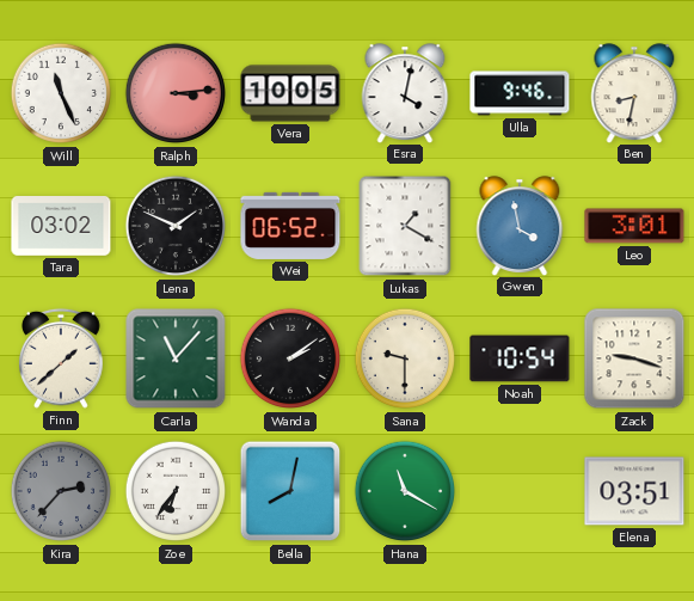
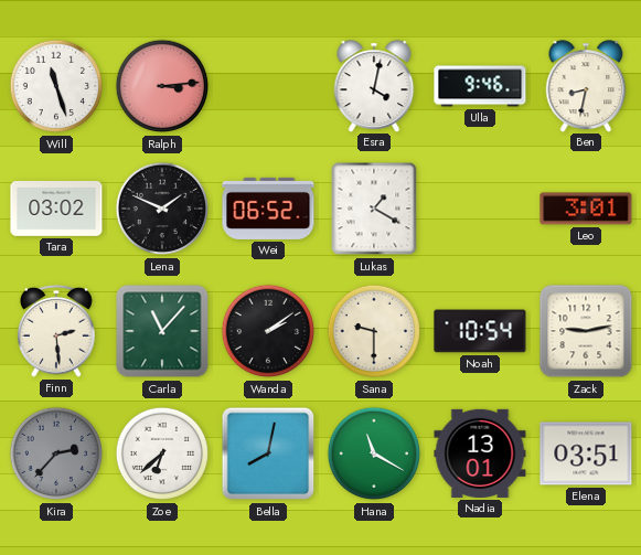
Will: 11:26 -> 11:27
Vera: 10:05 -> none
Gwen: 3:58 -> none
Finn: 1:38 -> 2:29
Zack: 9:18 -> 9:13
Zoe: 6:36 -> 6:38
Nadia: none -> 13:01
